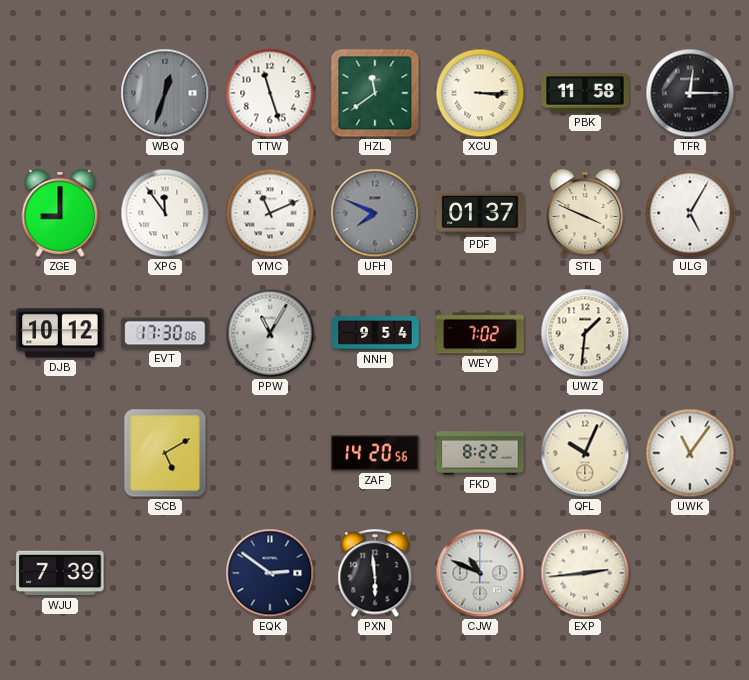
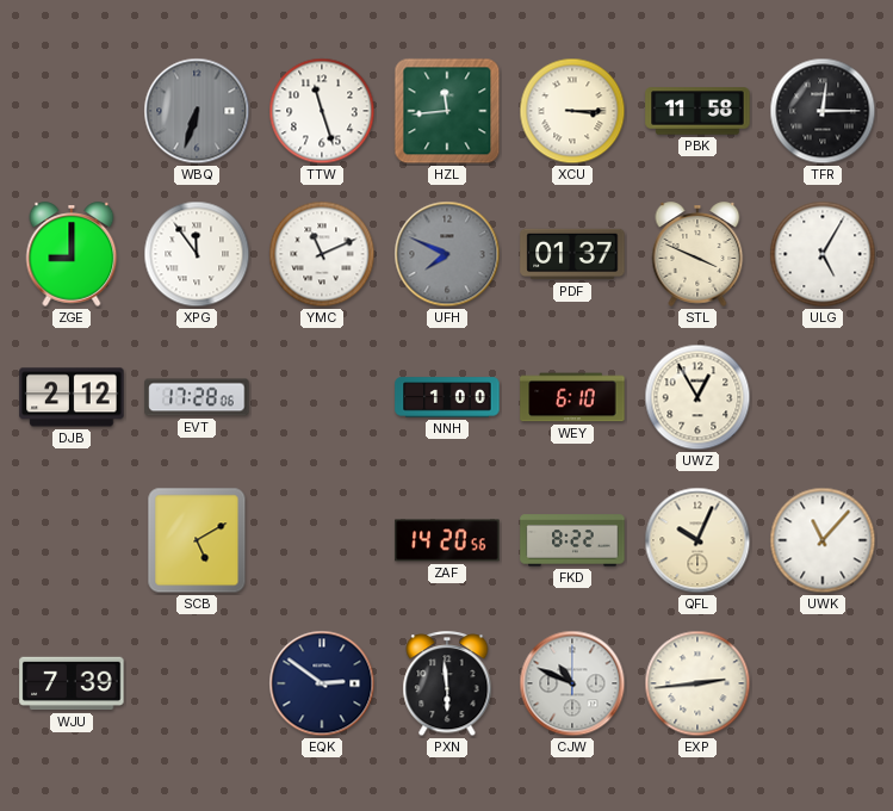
WBQ: 12:33 -> 6:33
HZL: 11:39 -> 11:44
DJB: 10:12 -> 2:12
EVT: 17:30 -> 17:28
PPW: 11:05 -> none
NNH: 9:54 -> 1:00
WEY: 7:02 -> 6:10
UWZ: 1:31 -> 12:55
UWK: 11:06 -> 11:07
